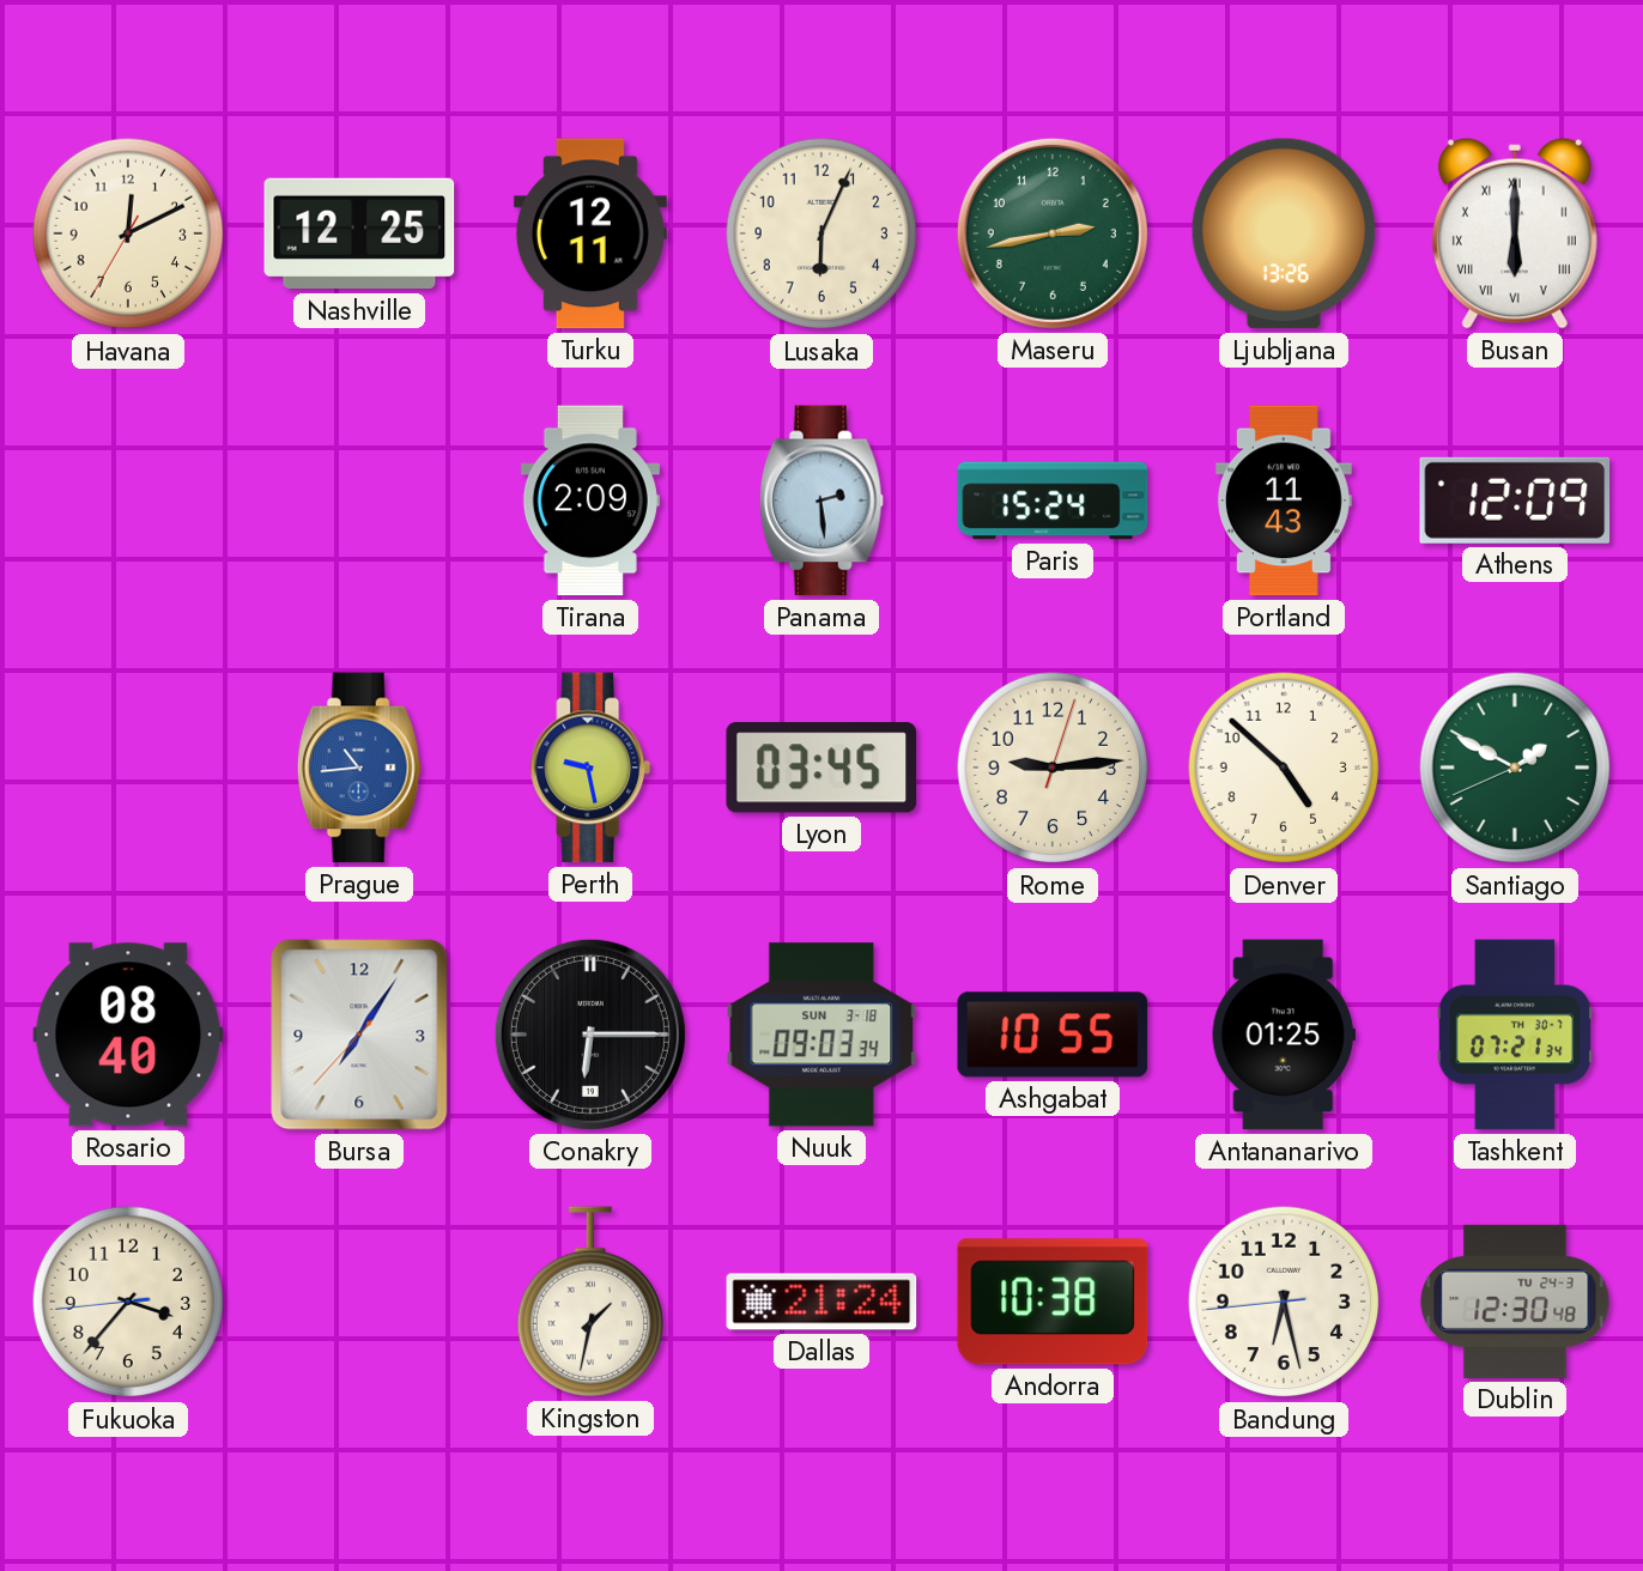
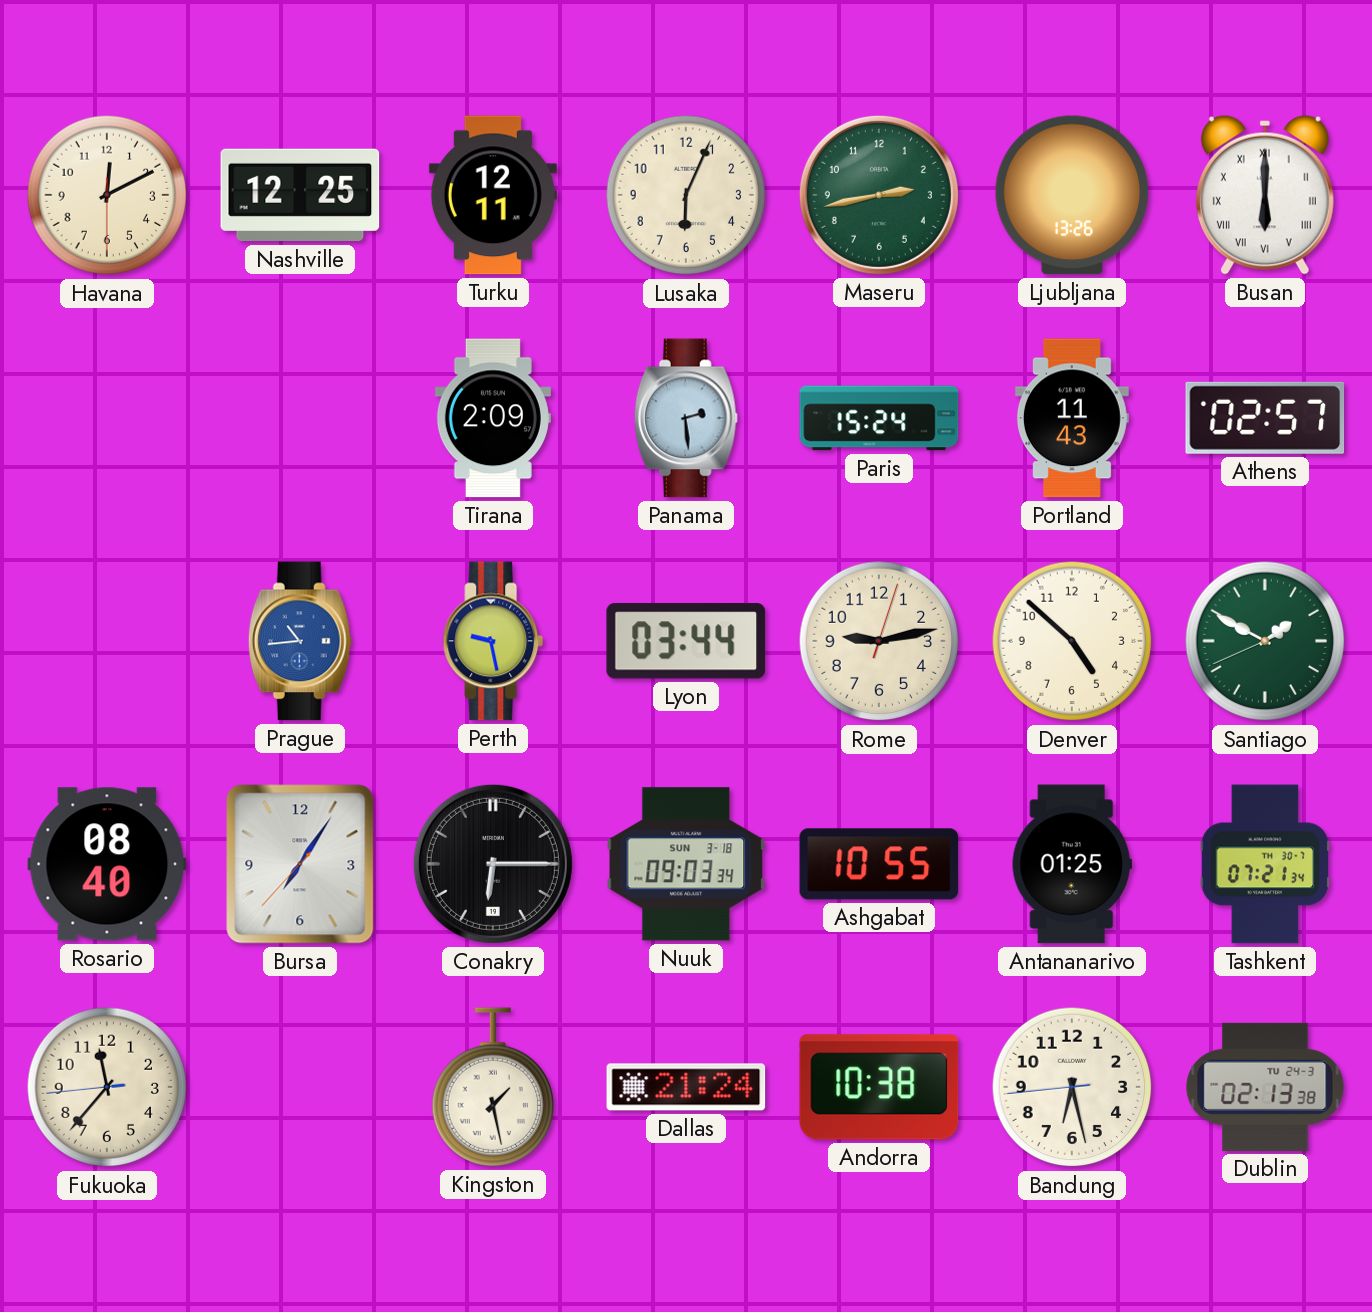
Havana: 12:10:35 -> 12:10:30
Athens: 12:09 -> 02:57
Lyon: 03:45 -> 03:44
Rome: 9:14 -> 9:13
Fukuoka: 3:36 -> 11:36
Kingston: 1:32 -> 1:28
Dublin: 12:30 -> 02:13
